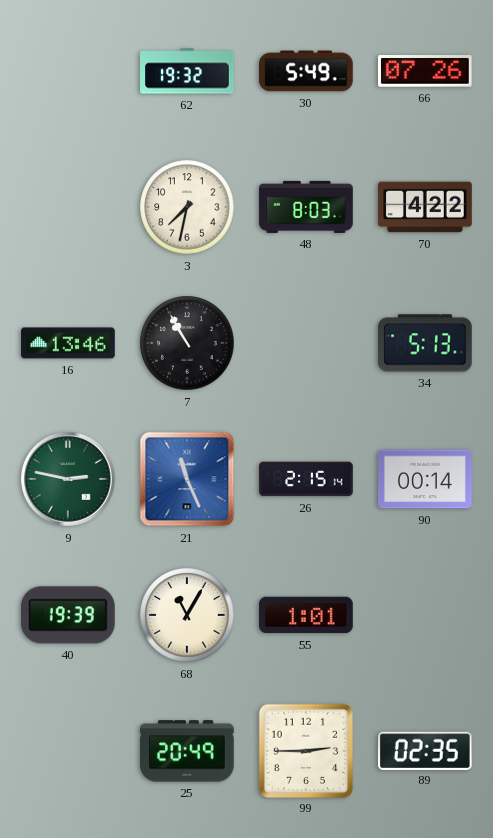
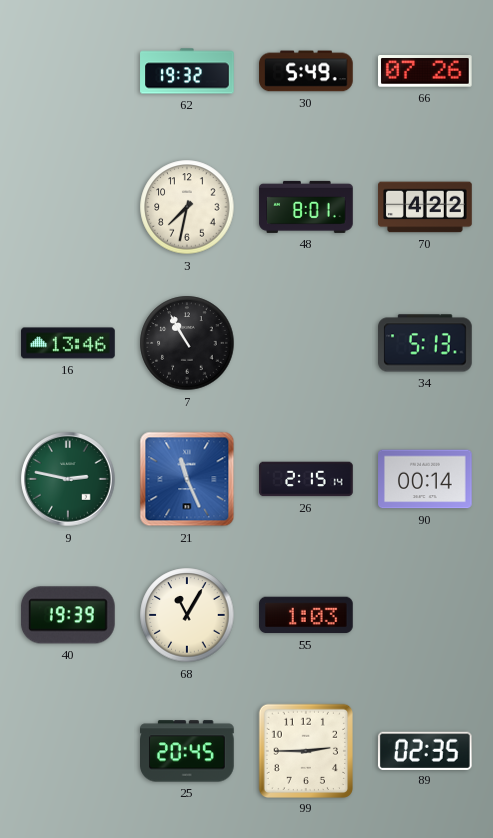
48: 8:03 -> 8:01
55: 1:01 -> 1:03
25: 20:49 -> 20:45
